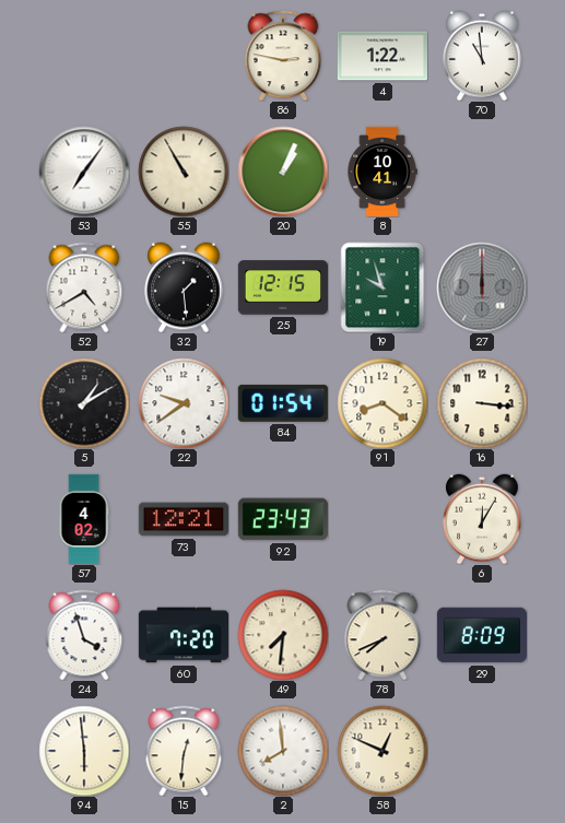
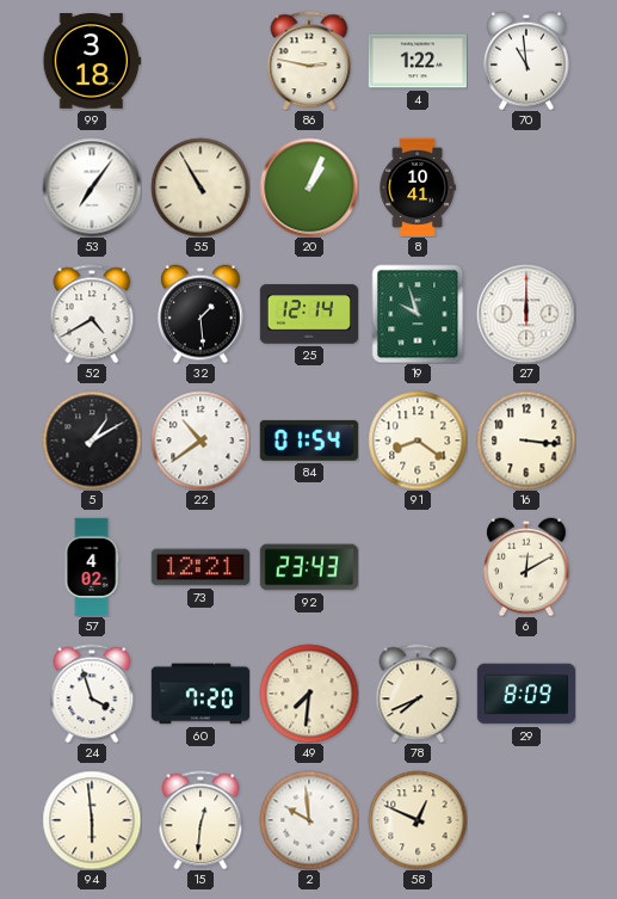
99: none -> 3:18
25: 12:15 -> 12:14
27 dial: grey -> white
22: 9:39 -> 10:39
6: 12:05 -> 12:10
2: 7:59 -> 9:59
